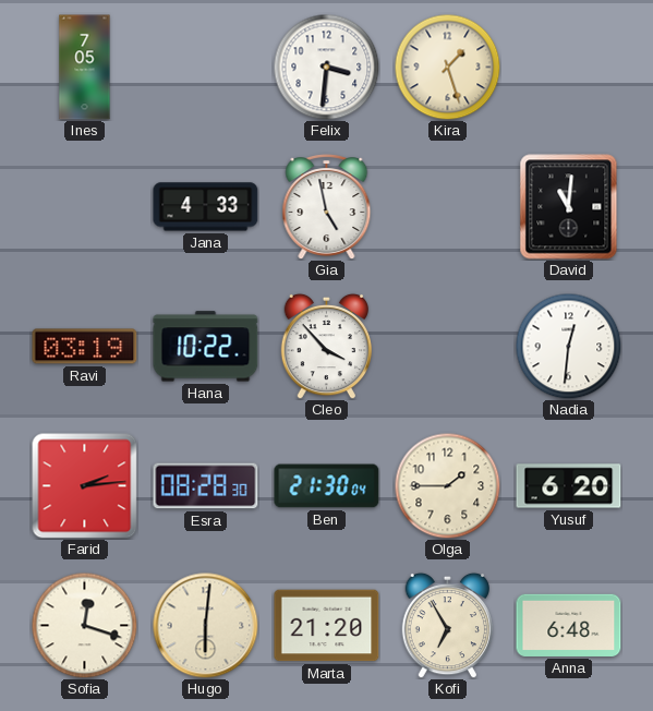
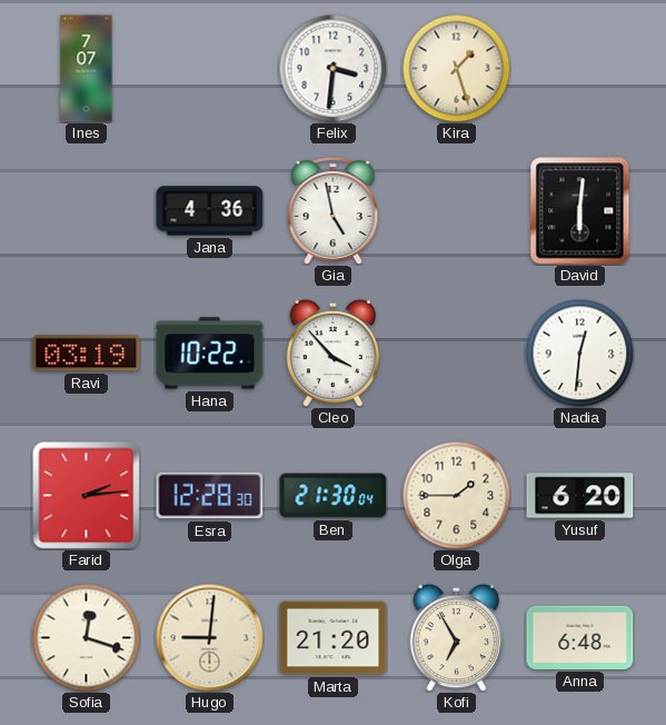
Ines: 7:05 -> 7:07
Jana: 4:33 -> 4:36
David: 11:01 -> 6:01
Esra: 08:28 -> 12:28
Hugo: 6:01 -> 9:01
